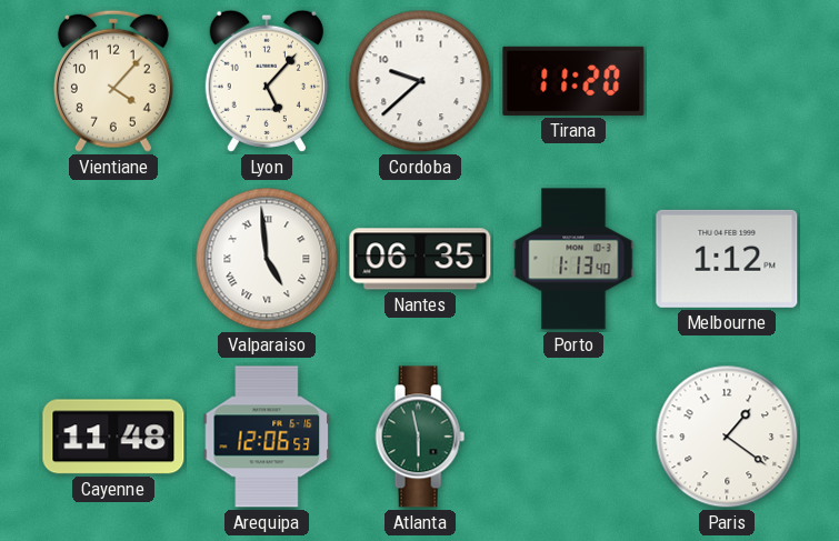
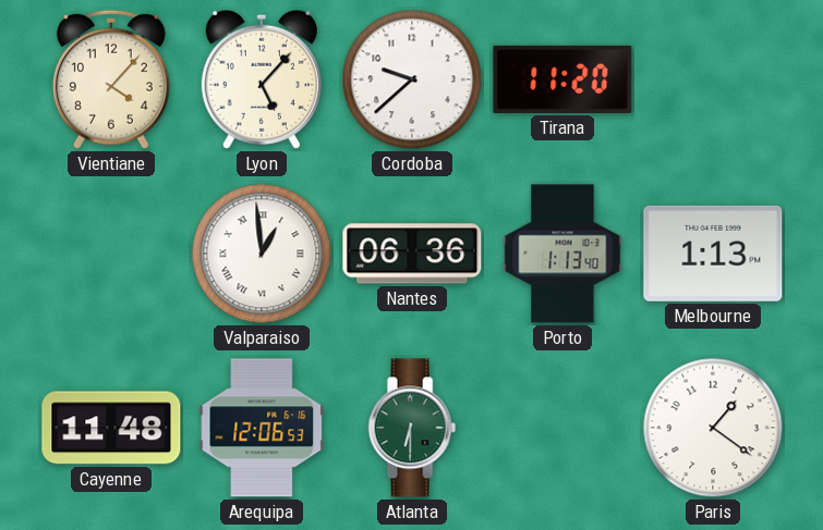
Valparaiso: 4:59 -> 12:59
Nantes: 06:35 -> 06:36
Melbourne: 1:12 -> 1:13
Atlanta: 5:58 -> 6:30
